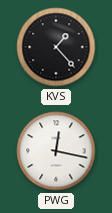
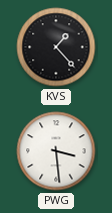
PWG: 12:17 -> 3:29
